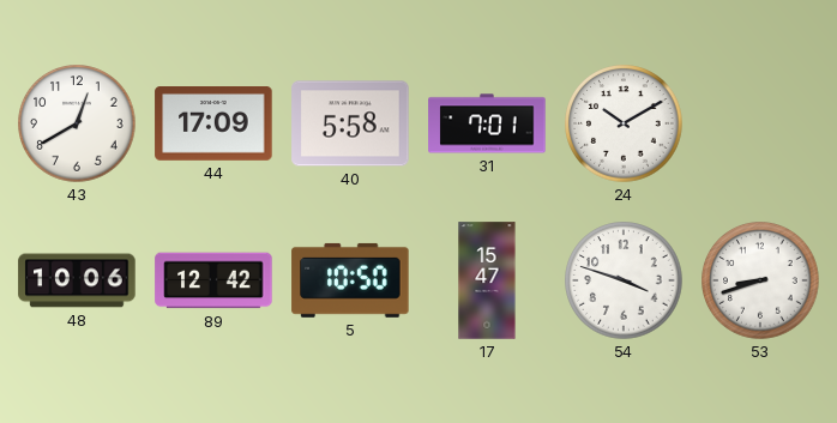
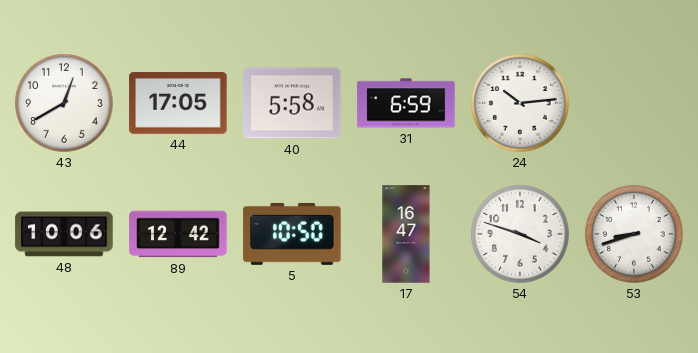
44: 17:09 -> 17:05
31: 7:01 -> 6:59
24: 10:10 -> 10:14
17: 15:47 -> 16:47
